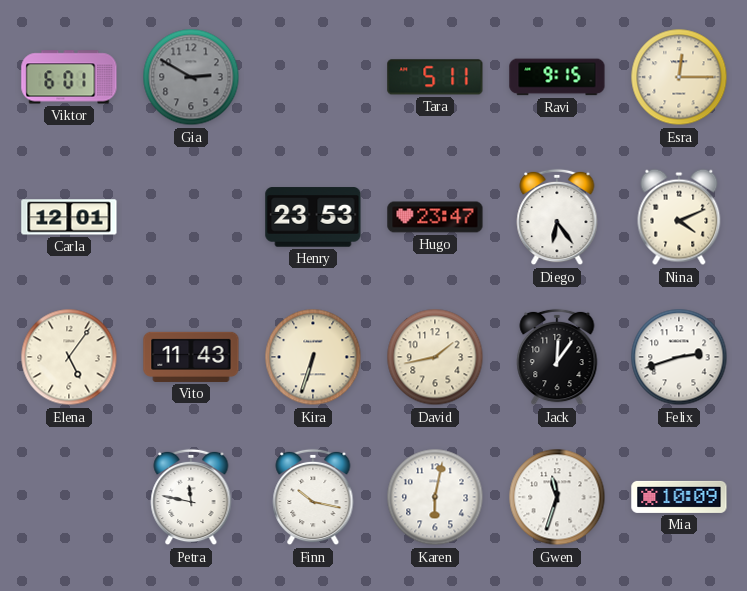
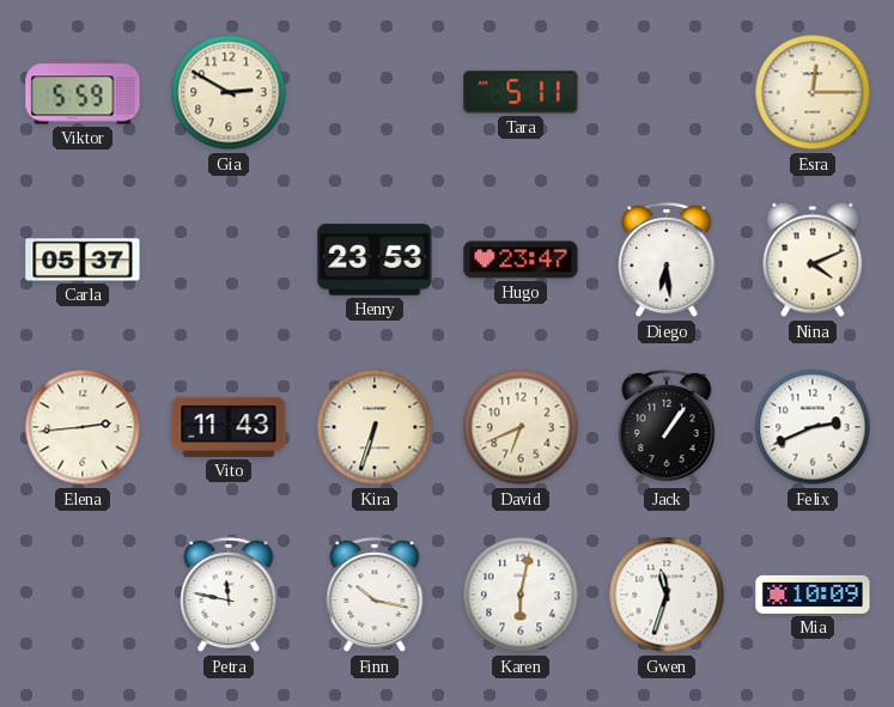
Viktor: 6:01 -> 5:59
Gia dial: grey -> cream
Ravi: 9:15 -> none
Carla: 12:01 -> 05:37
Diego: 6:24 -> 6:29
Elena: 5:06 -> 2:44
David: 1:43 -> 6:41
Jack: 12:06 -> 1:06
Felix: 2:42 -> 2:41
